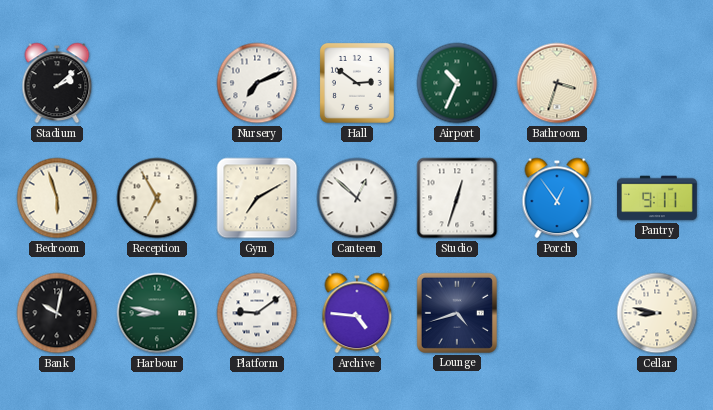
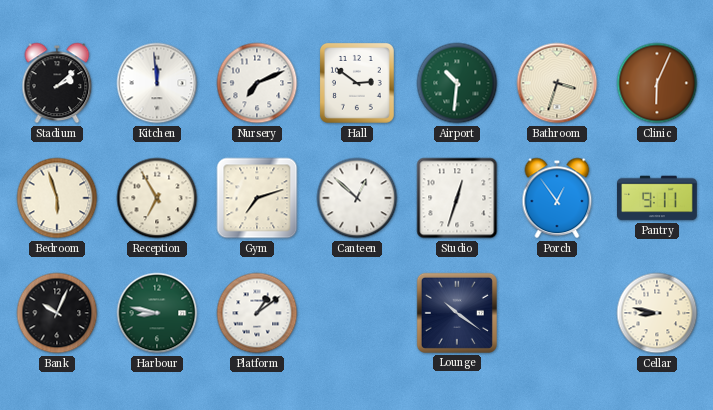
Kitchen: none -> 11:59
Airport: 10:34 -> 10:31
Clinic: none -> 6:04
Gym: 7:10 -> 7:12
Bank: 10:02 -> 10:04
Platform: 9:09 -> 1:09
Archive: 4:46 -> none
Lounge: 4:42 -> 10:21
